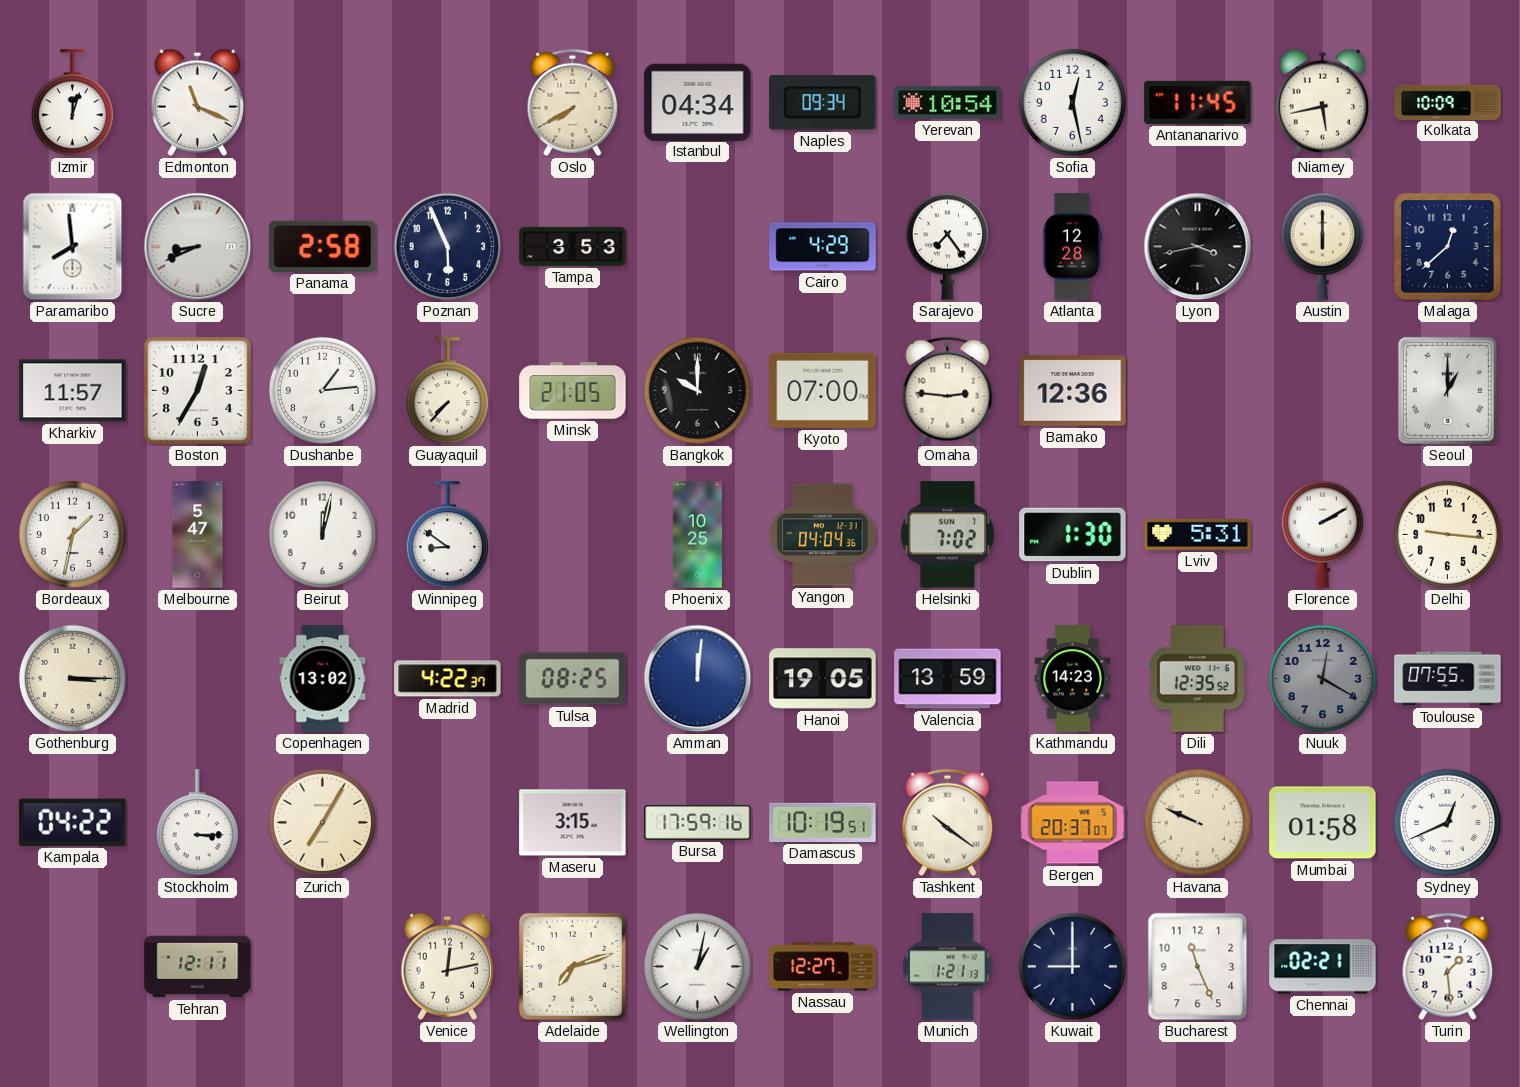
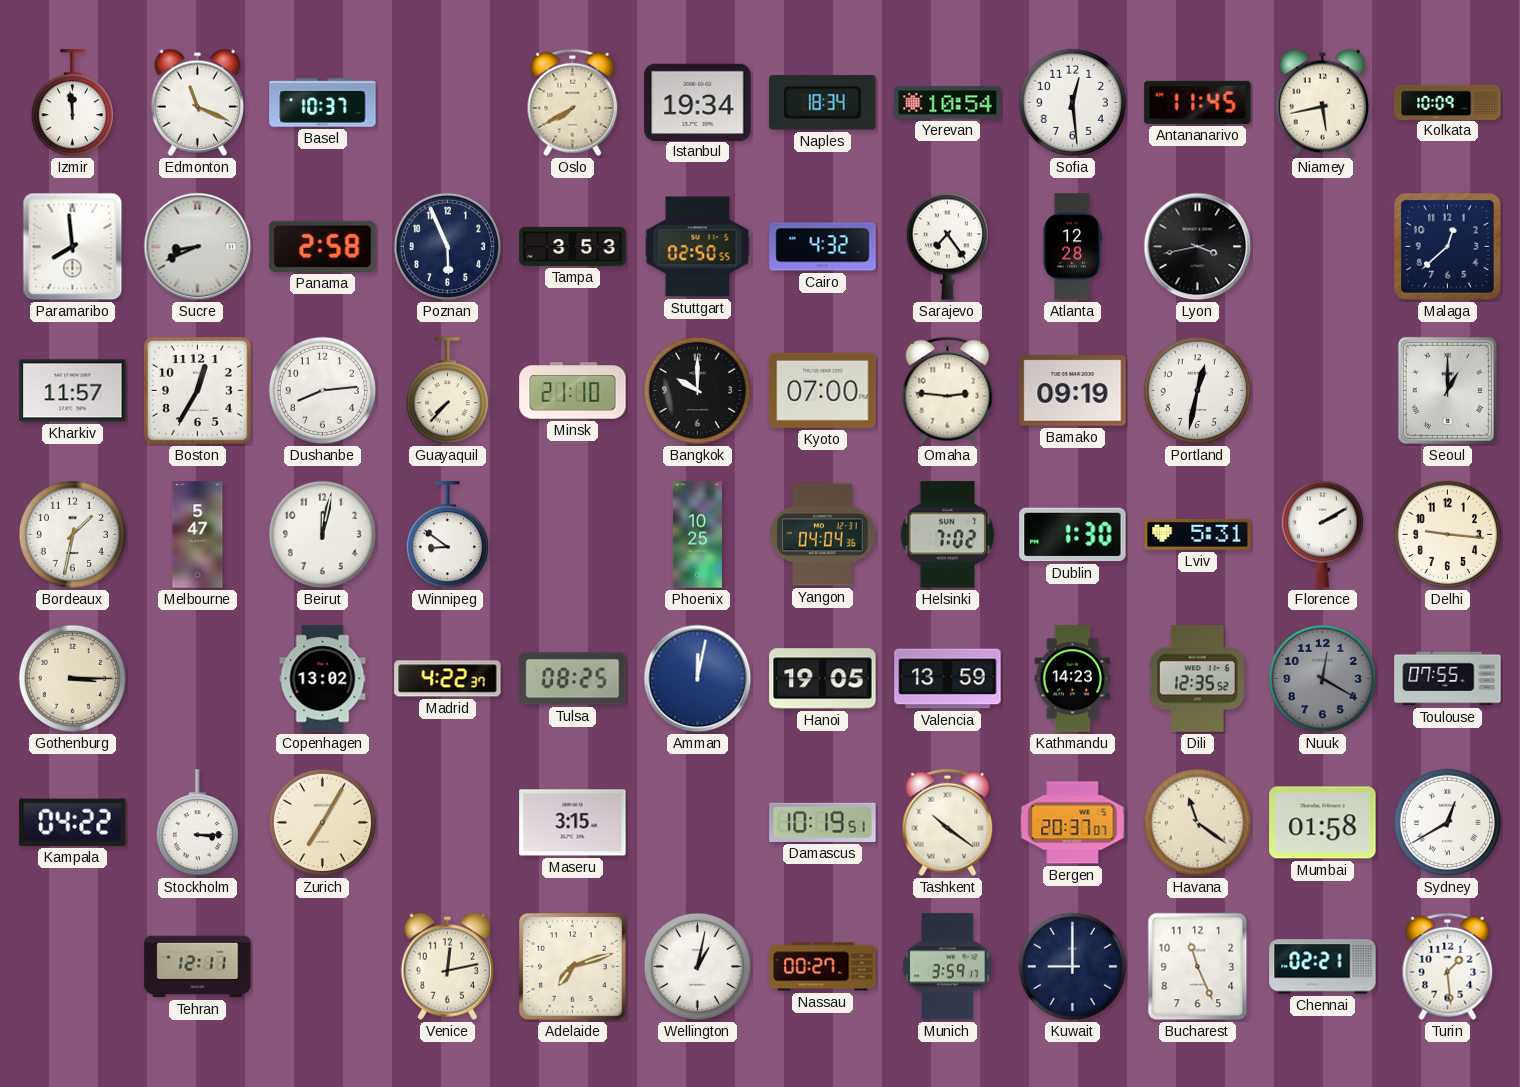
Izmir: 12:03 -> 11:59
Basel: none -> 10:37
Istanbul: 04:34 -> 19:34
Naples: 09:34 -> 18:34
Sofia: 12:28 -> 12:29
Stuttgart: none -> 02:50
Cairo: 4:29 -> 4:32
Austin: 6:00 -> none
Dushanbe: 1:14 -> 8:14
Minsk: 21:05 -> 21:10
Bamako: 12:36 -> 09:19
Portland: none -> 12:32
Amman: 12:01 -> 12:02
Bursa: 17:59 -> none
Havana: 9:49 -> 11:21
Sydney: 12:41 -> 12:40
Nassau: 12:27 -> 00:27
Munich: 1:21 -> 3:59
